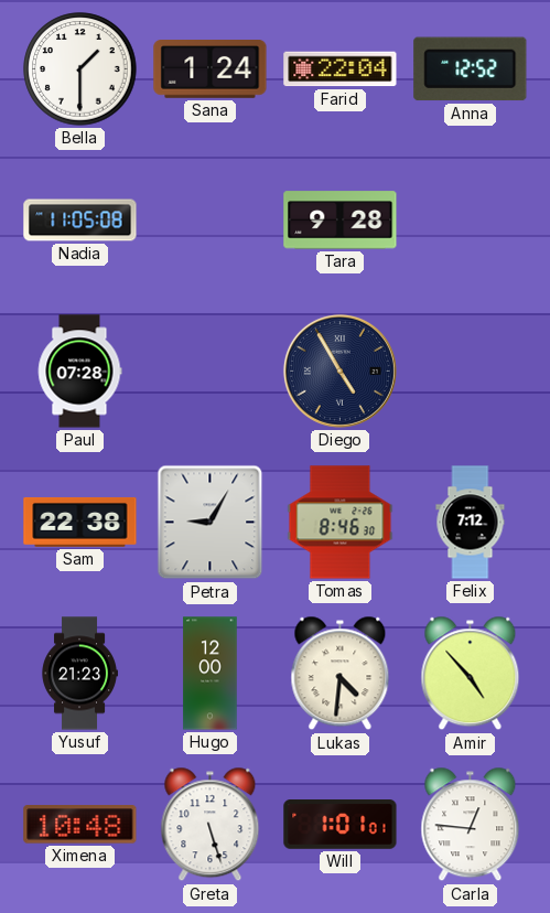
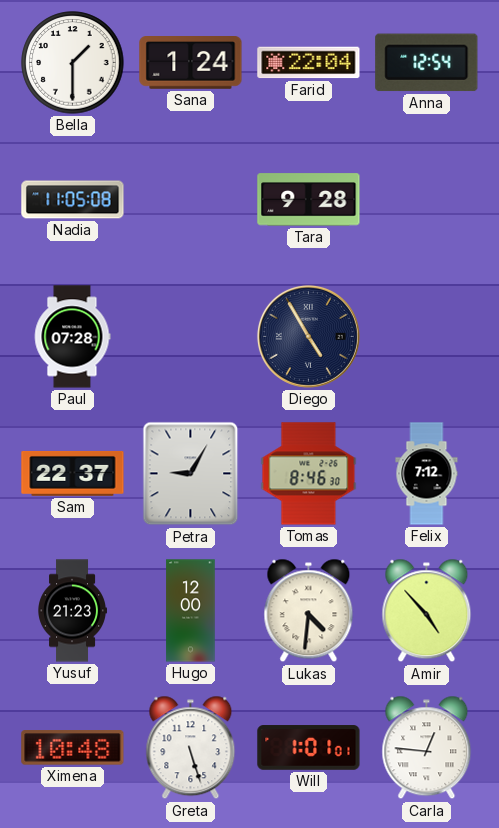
Anna: 12:52 -> 12:54
Sam: 22:38 -> 22:37
